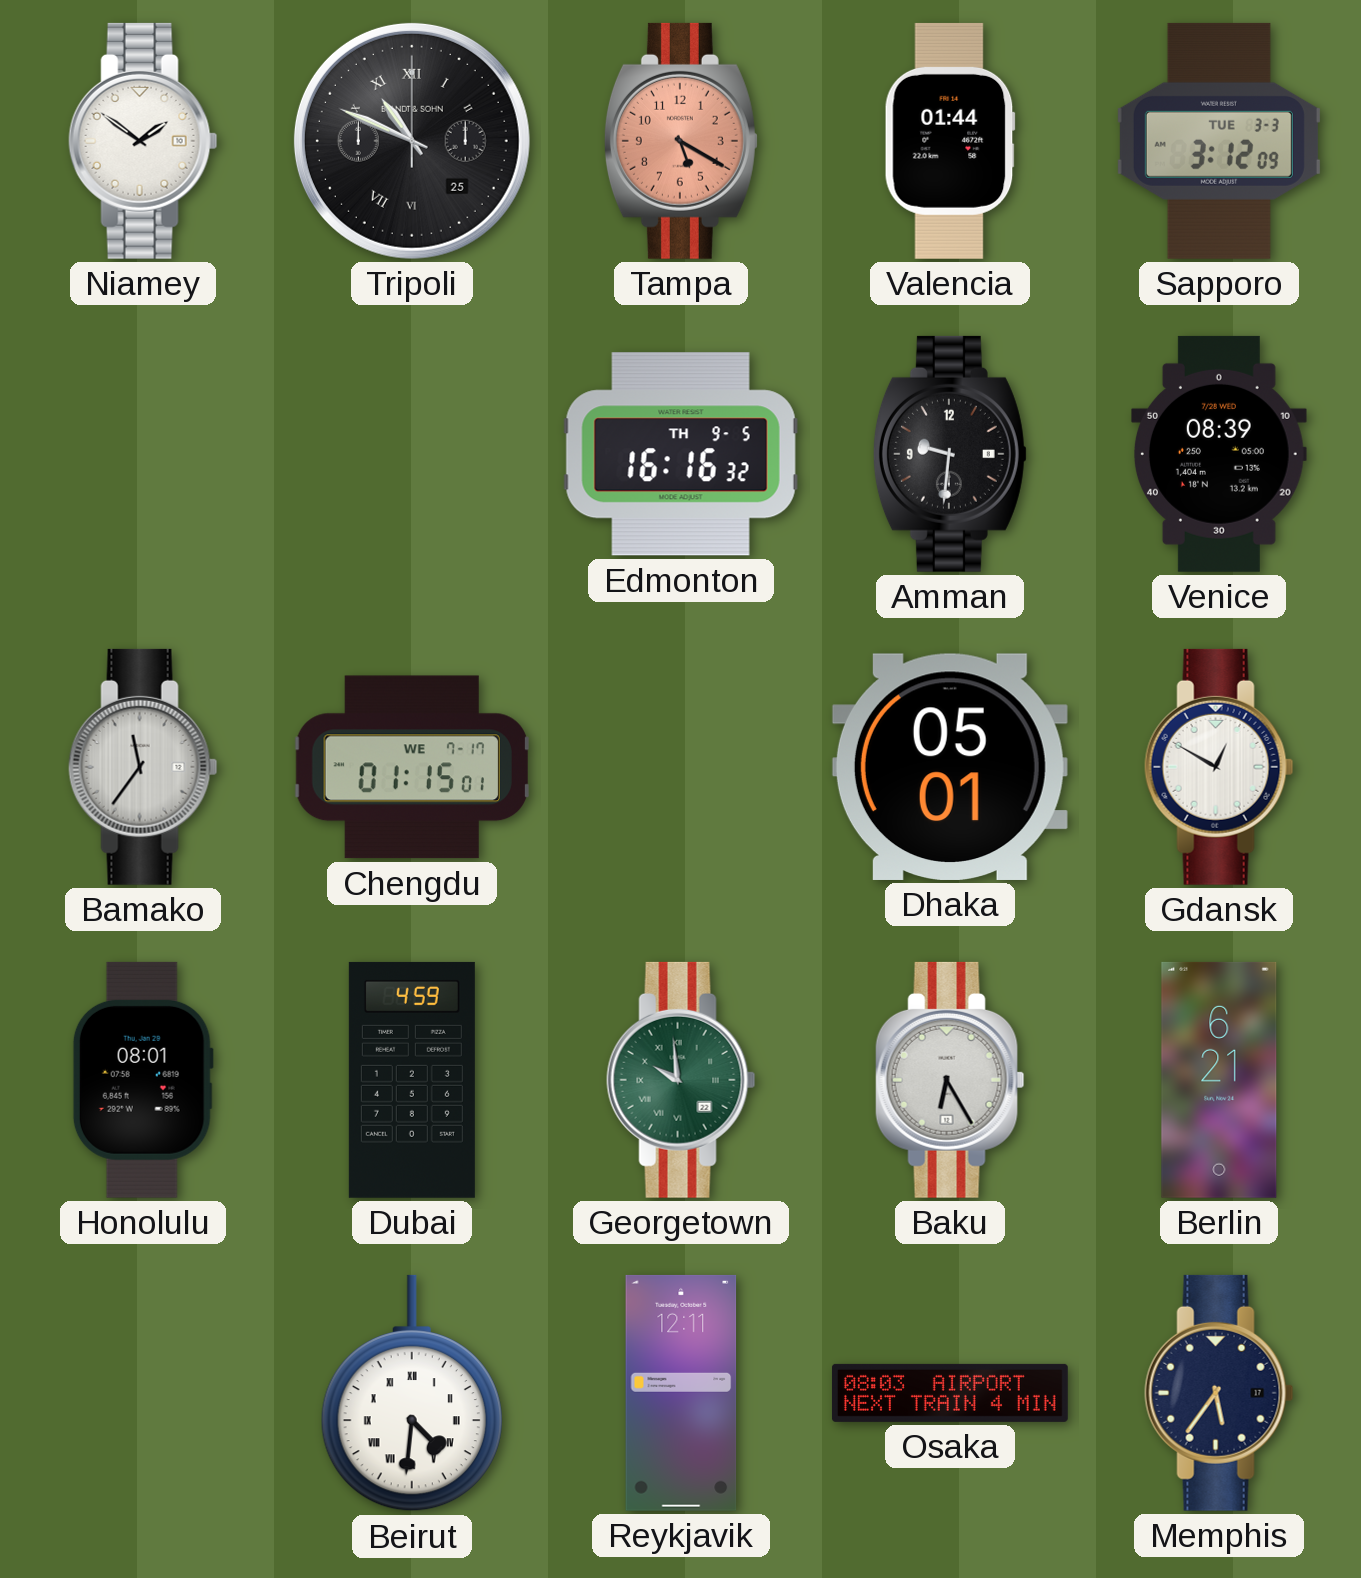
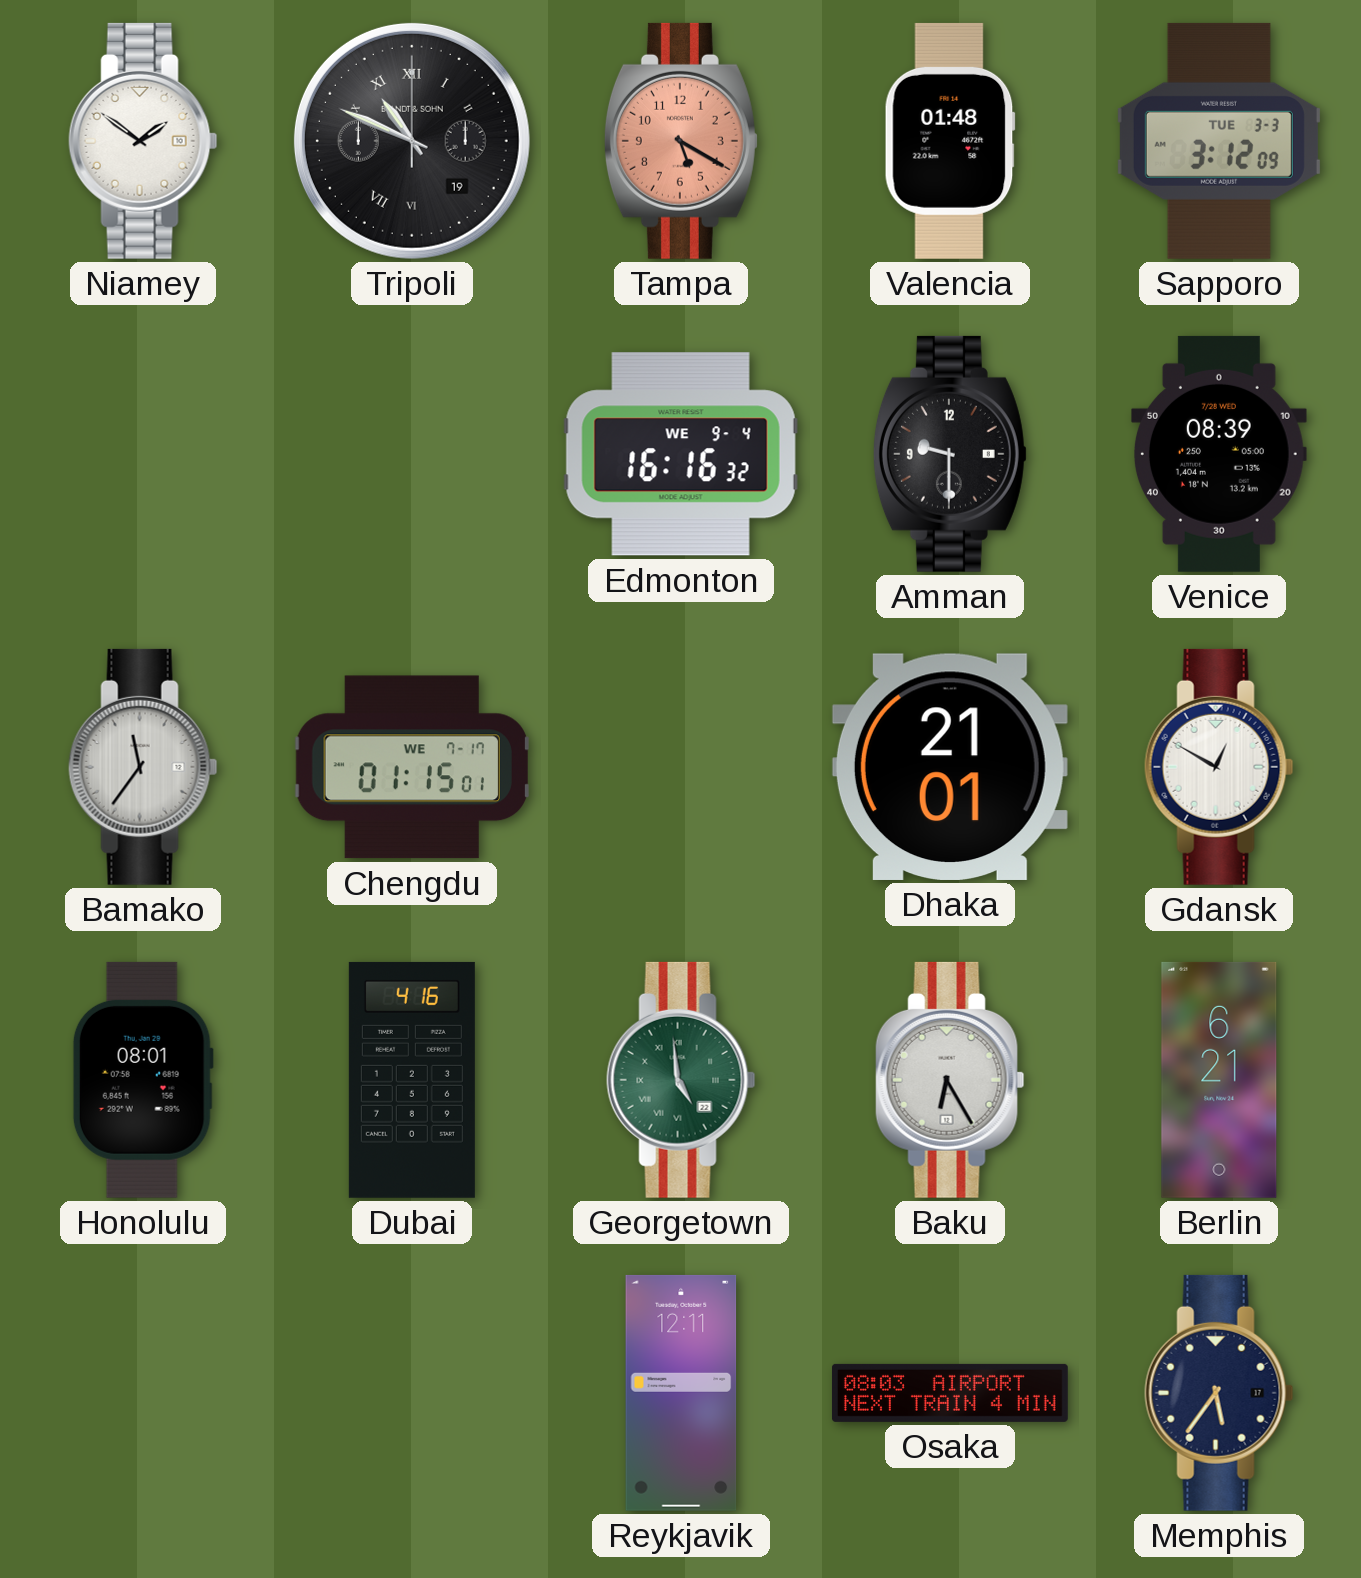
Tripoli date: 25 -> 19
Valencia: 01:44 -> 01:48
Edmonton date: TH 9-5 -> WE 9-4
Amman: 9:31 -> 9:30
Dhaka: 05:01 -> 21:01
Dubai: 4:59 -> 4:16
Georgetown: 9:59 -> 4:59
Beirut: 4:31 -> none
